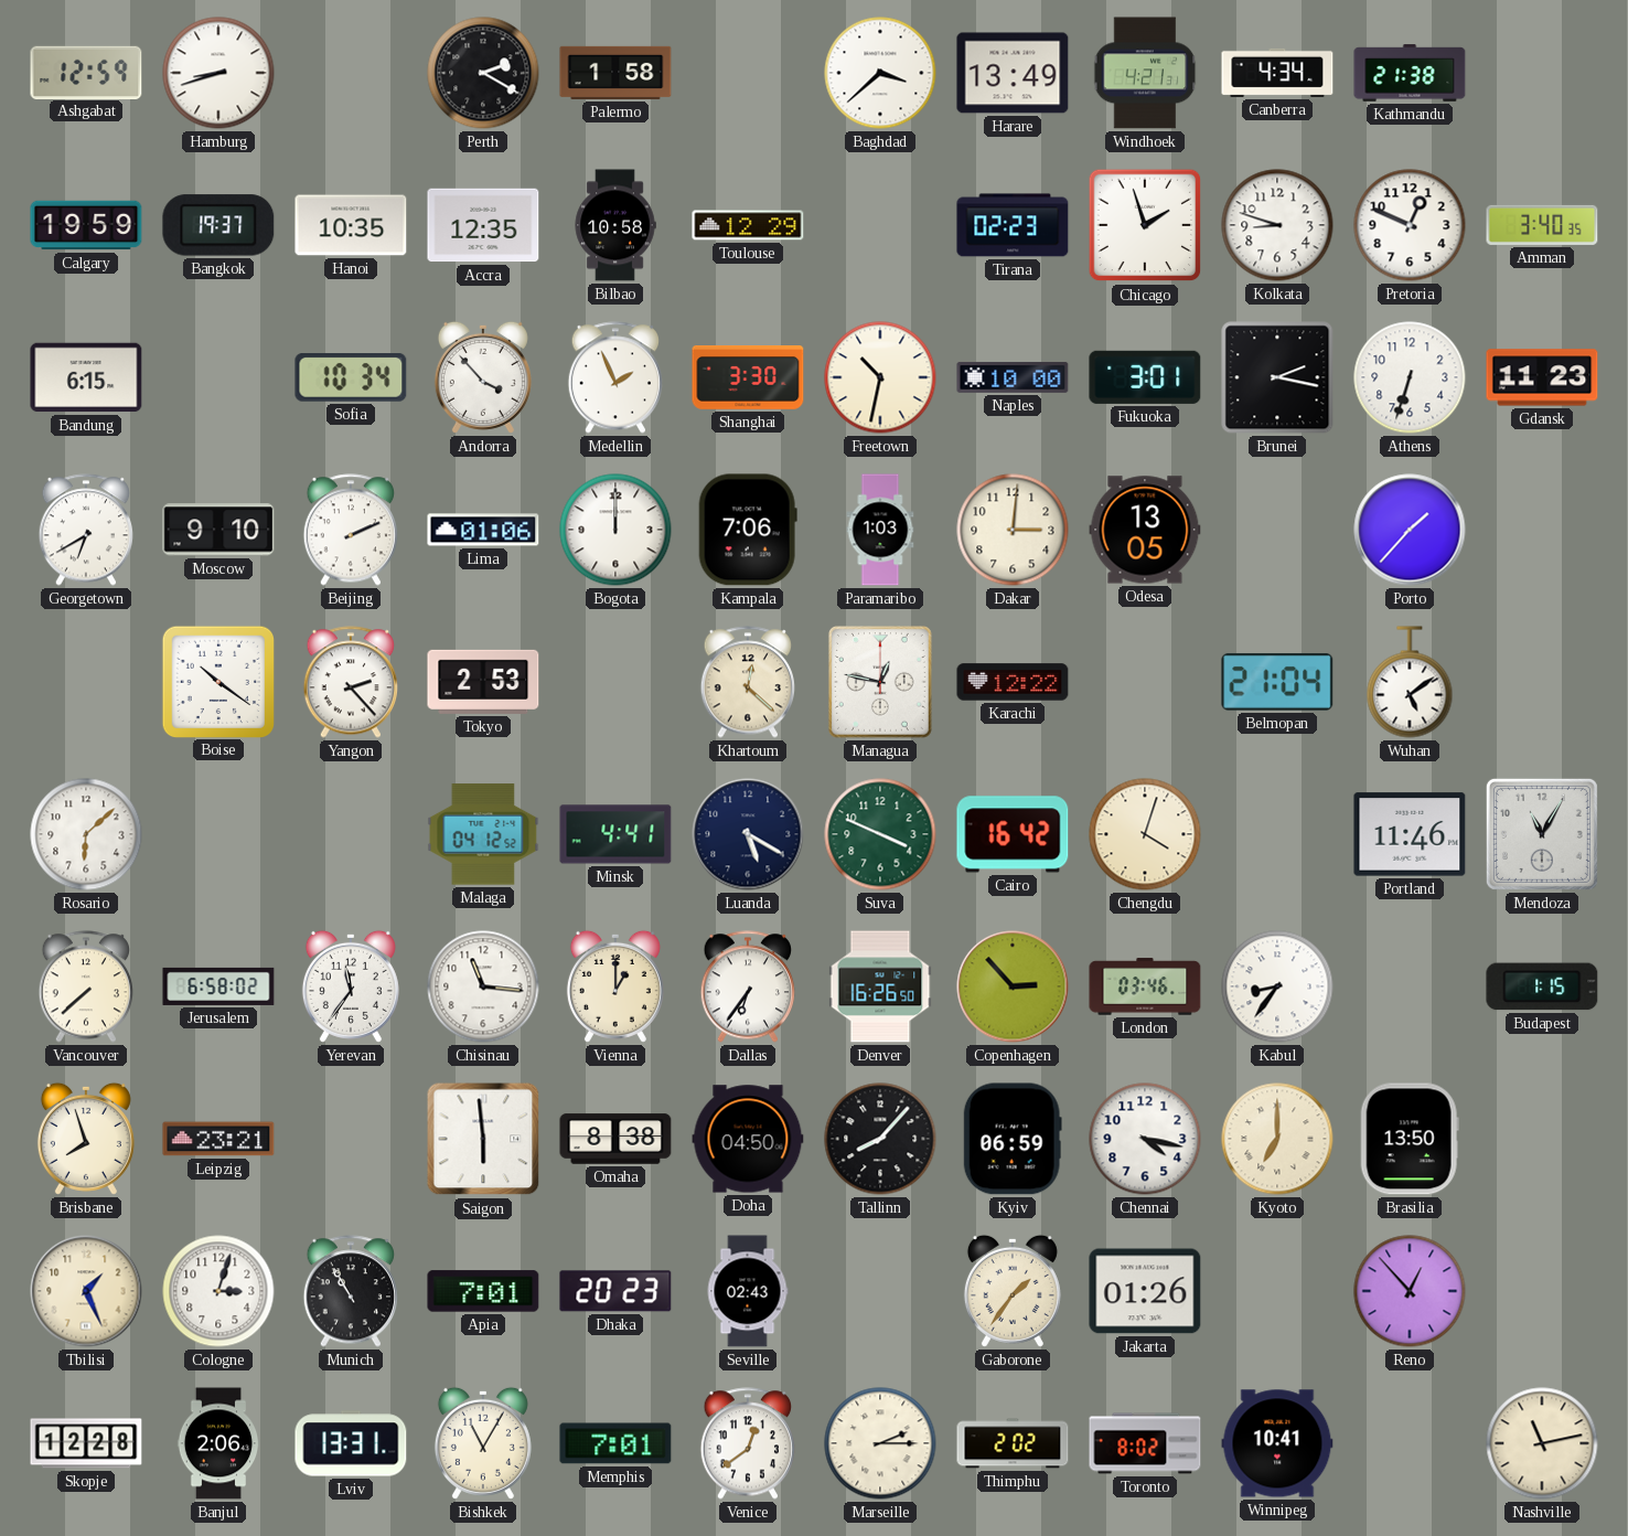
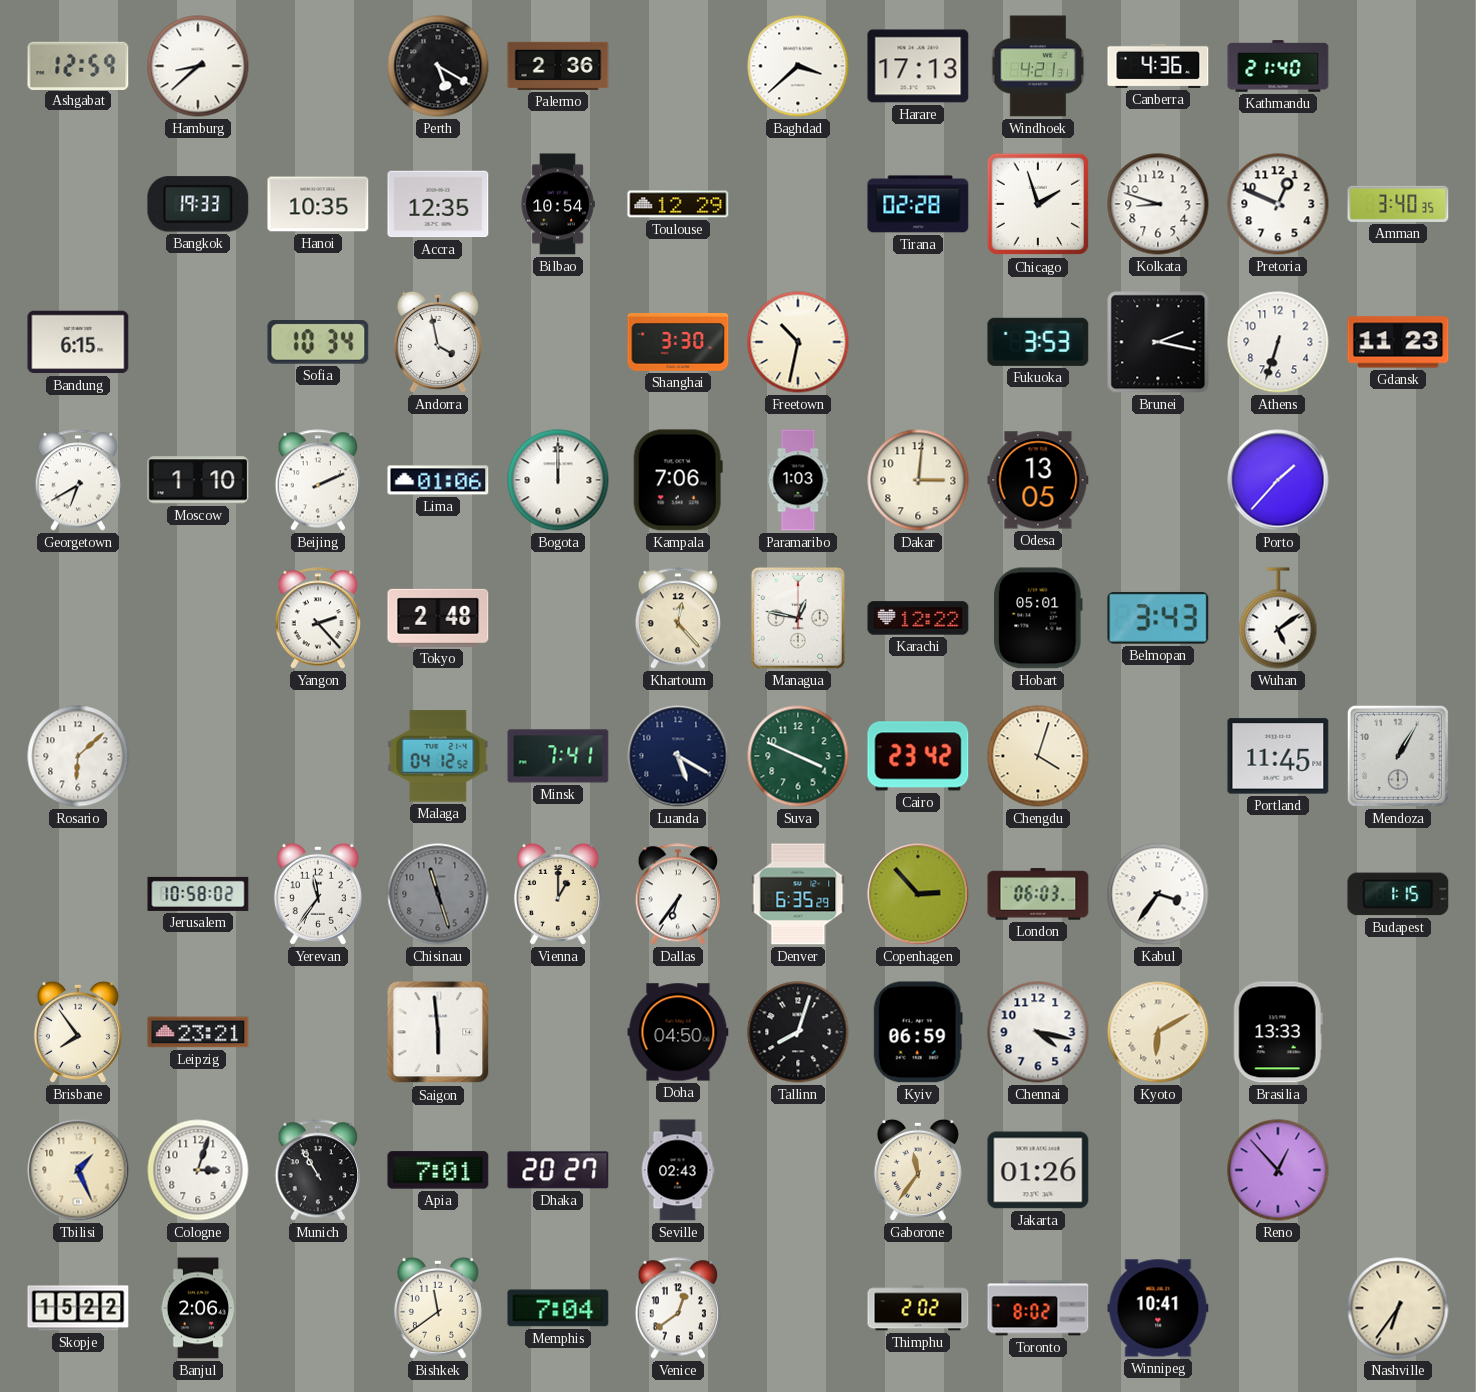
Hamburg: 8:42 -> 8:38
Perth: 2:20 -> 5:20
Palermo: 1:58 -> 2:36
Harare: 13:49 -> 17:13
Canberra: 4:34 -> 4:36
Kathmandu: 21:38 -> 21:40
Calgary: 19:59 -> none
Bangkok: 19:37 -> 19:33
Bilbao: 10:58 -> 10:54
Tirana: 02:23 -> 02:28
Andorra: 3:53 -> 3:58
Medellin: 1:56 -> none
Naples: 10:00 -> none
Fukuoka: 3:01 -> 3:53
Moscow: 9:10 -> 1:10
Boise: 10:21 -> none
Tokyo: 2:53 -> 2:48
Khartoum: 12:22 -> 12:23
Hobart: none -> 05:01
Belmopan: 21:04 -> 3:43
Minsk: 4:41 -> 7:41
Cairo: 16:42 -> 23:42
Portland: 11:46 -> 11:45
Mendoza: 11:05 -> 1:05
Vancouver: 7:38 -> none
Jerusalem: 6:58 -> 10:58
Chisinau: 11:16 -> 11:27
Chisinau dial: white -> grey
Denver: 16:26 -> 6:35
London: 03:46 -> 06:03
Kabul: 8:36 -> 3:36
Brisbane: 7:57 -> 7:54
Omaha: 8:38 -> none
Tallinn: 8:07 -> 8:03
Kyoto: 7:00 -> 6:10
Brasilia: 13:50 -> 13:33
Dhaka: 20:23 -> 20:27
Gaborone: 1:36 -> 11:36
Skopje: 12:28 -> 15:22
Lviv: 13:31 -> none
Bishkek: 11:05 -> 11:39
Memphis: 7:01 -> 7:04
Marseille: 2:15 -> none
Nashville: 11:13 -> 6:36
